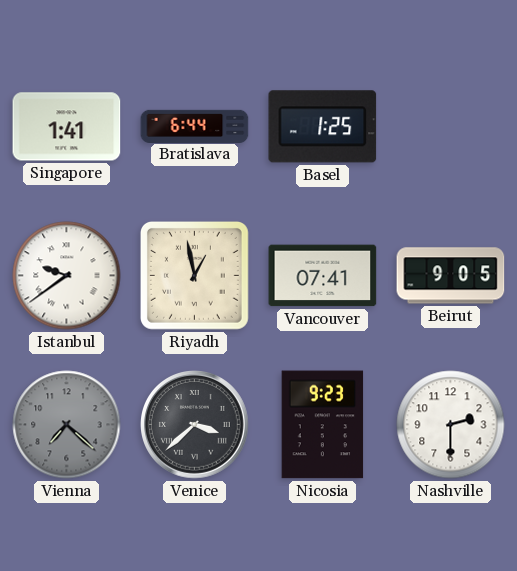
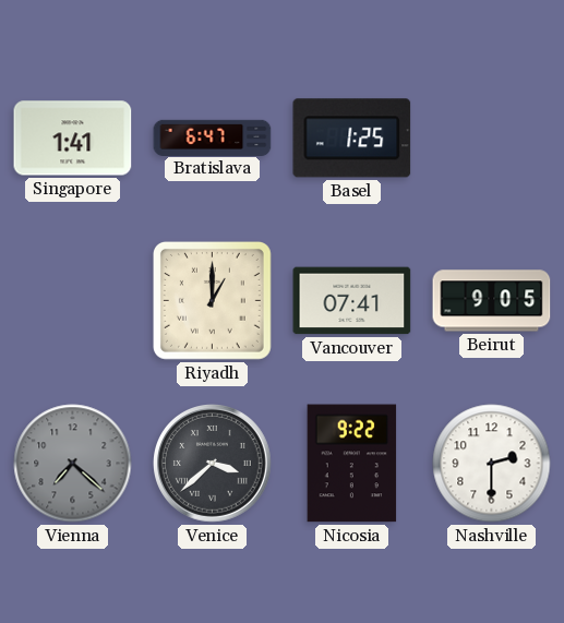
Bratislava: 6:44 -> 6:47
Istanbul: 9:39 -> none
Riyadh: 12:58 -> 1:00
Nicosia: 9:23 -> 9:22
